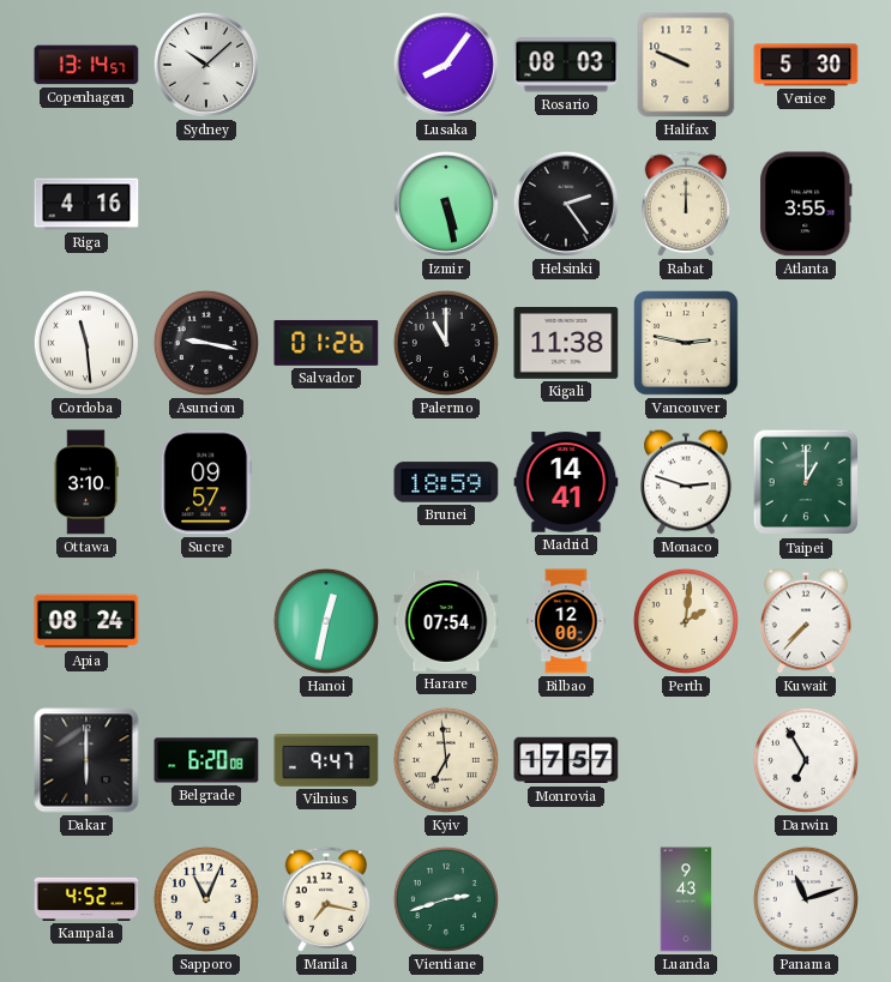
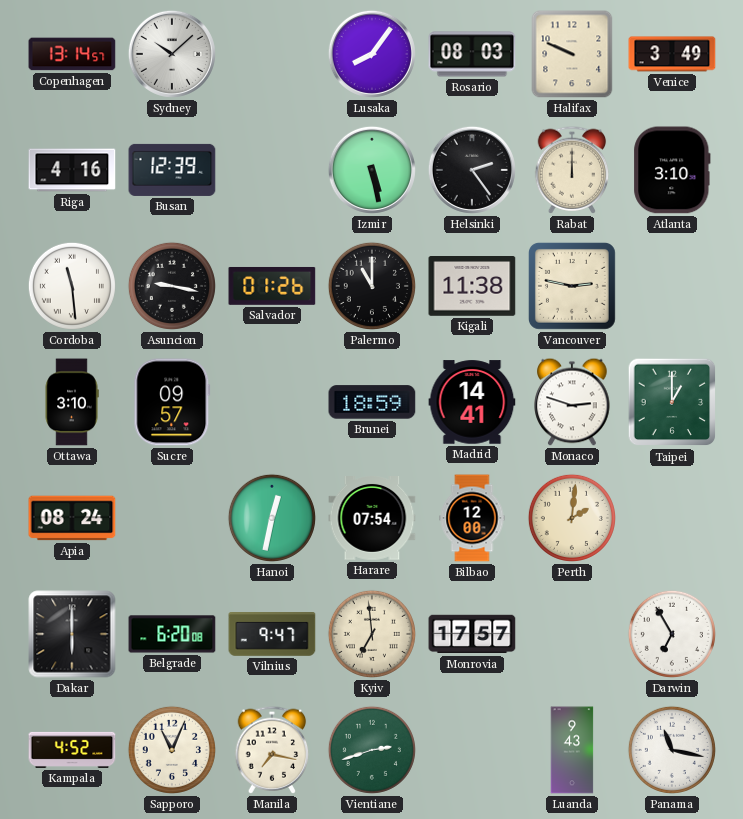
Venice: 5:30 -> 3:49
Busan: none -> 12:39
Atlanta: 3:55 -> 3:10
Kuwait: 7:37 -> none
Panama: 11:12 -> 11:17
